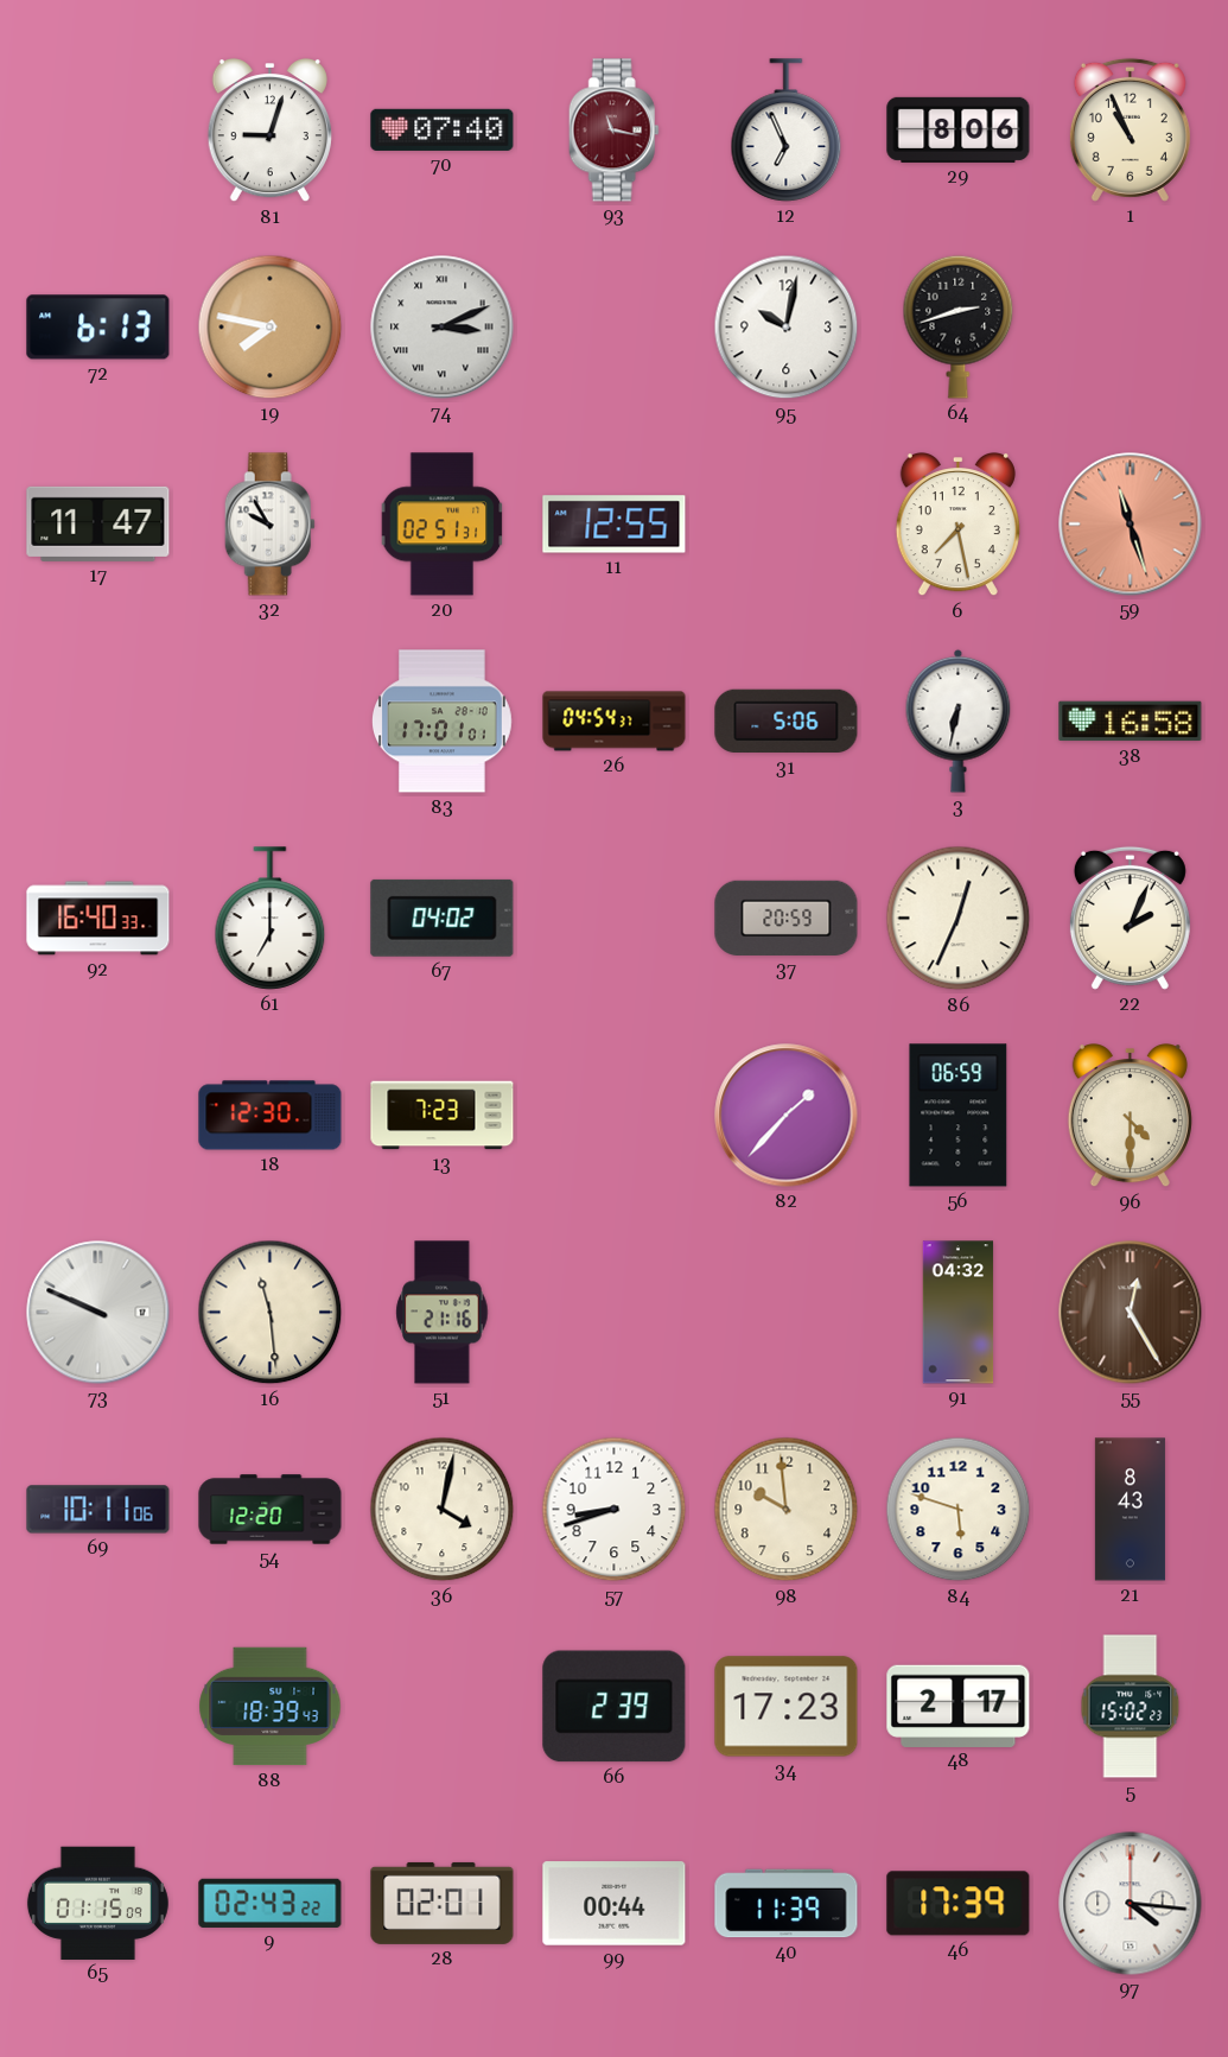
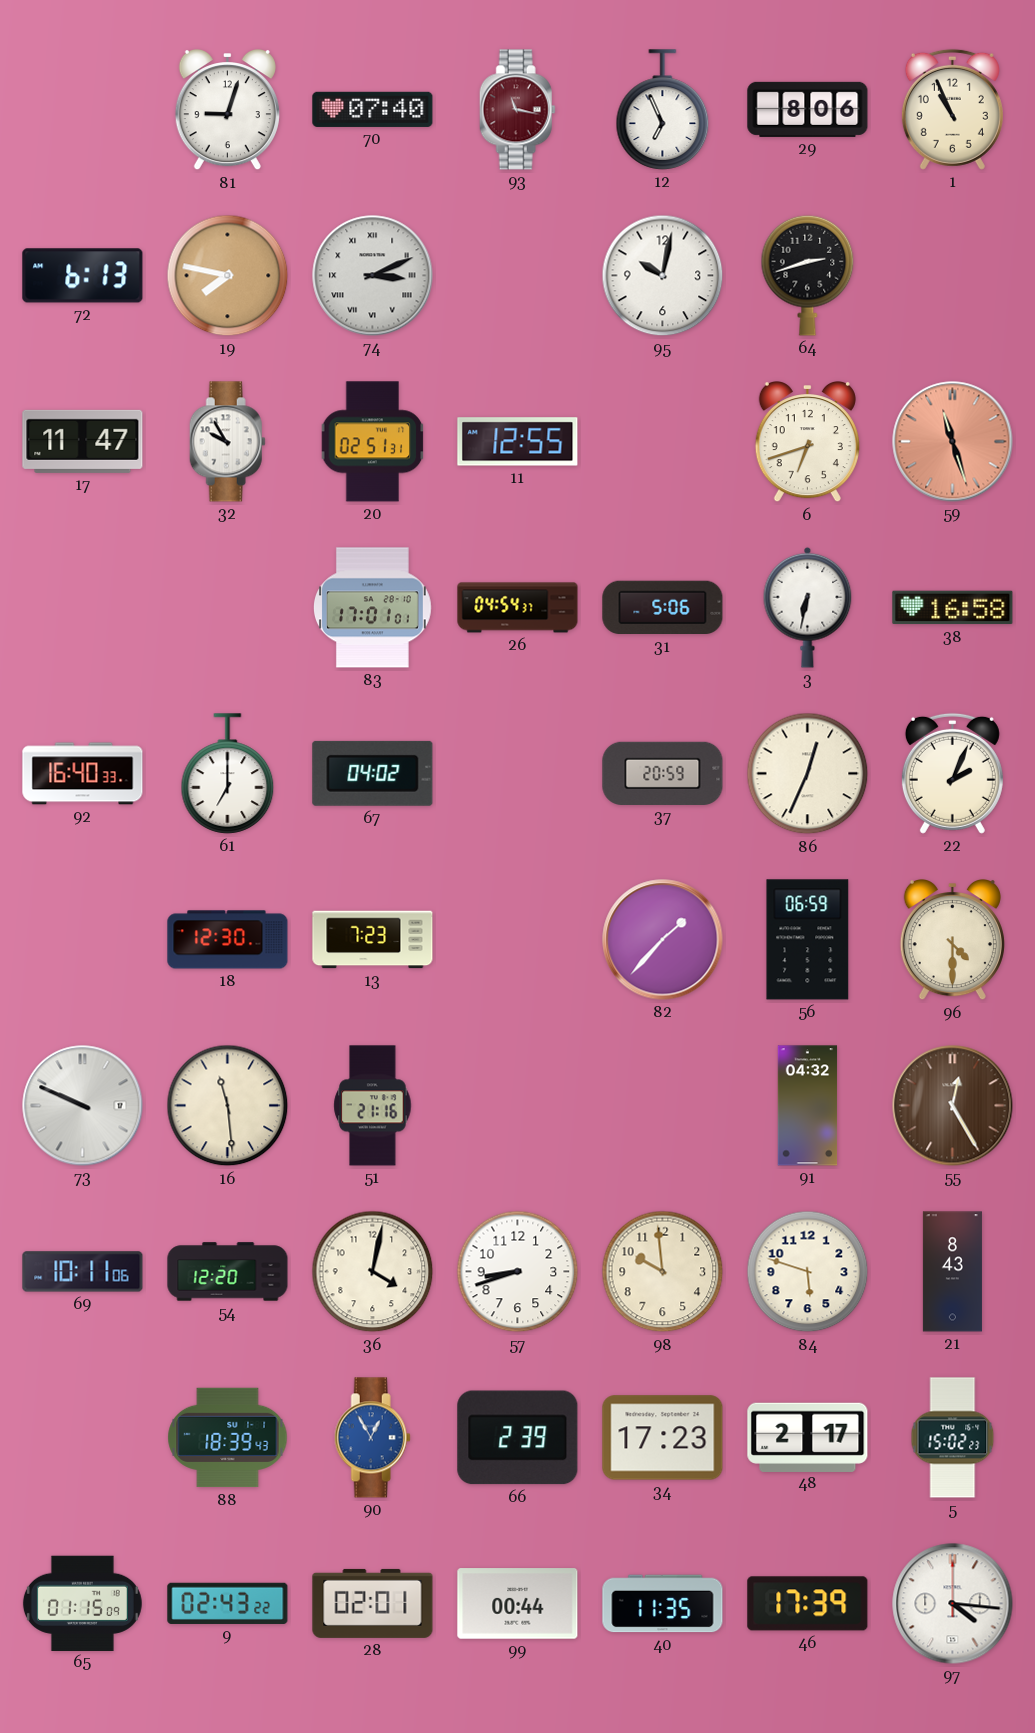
6: 7:28 -> 6:42
90: none -> 12:55
40: 11:39 -> 11:35
